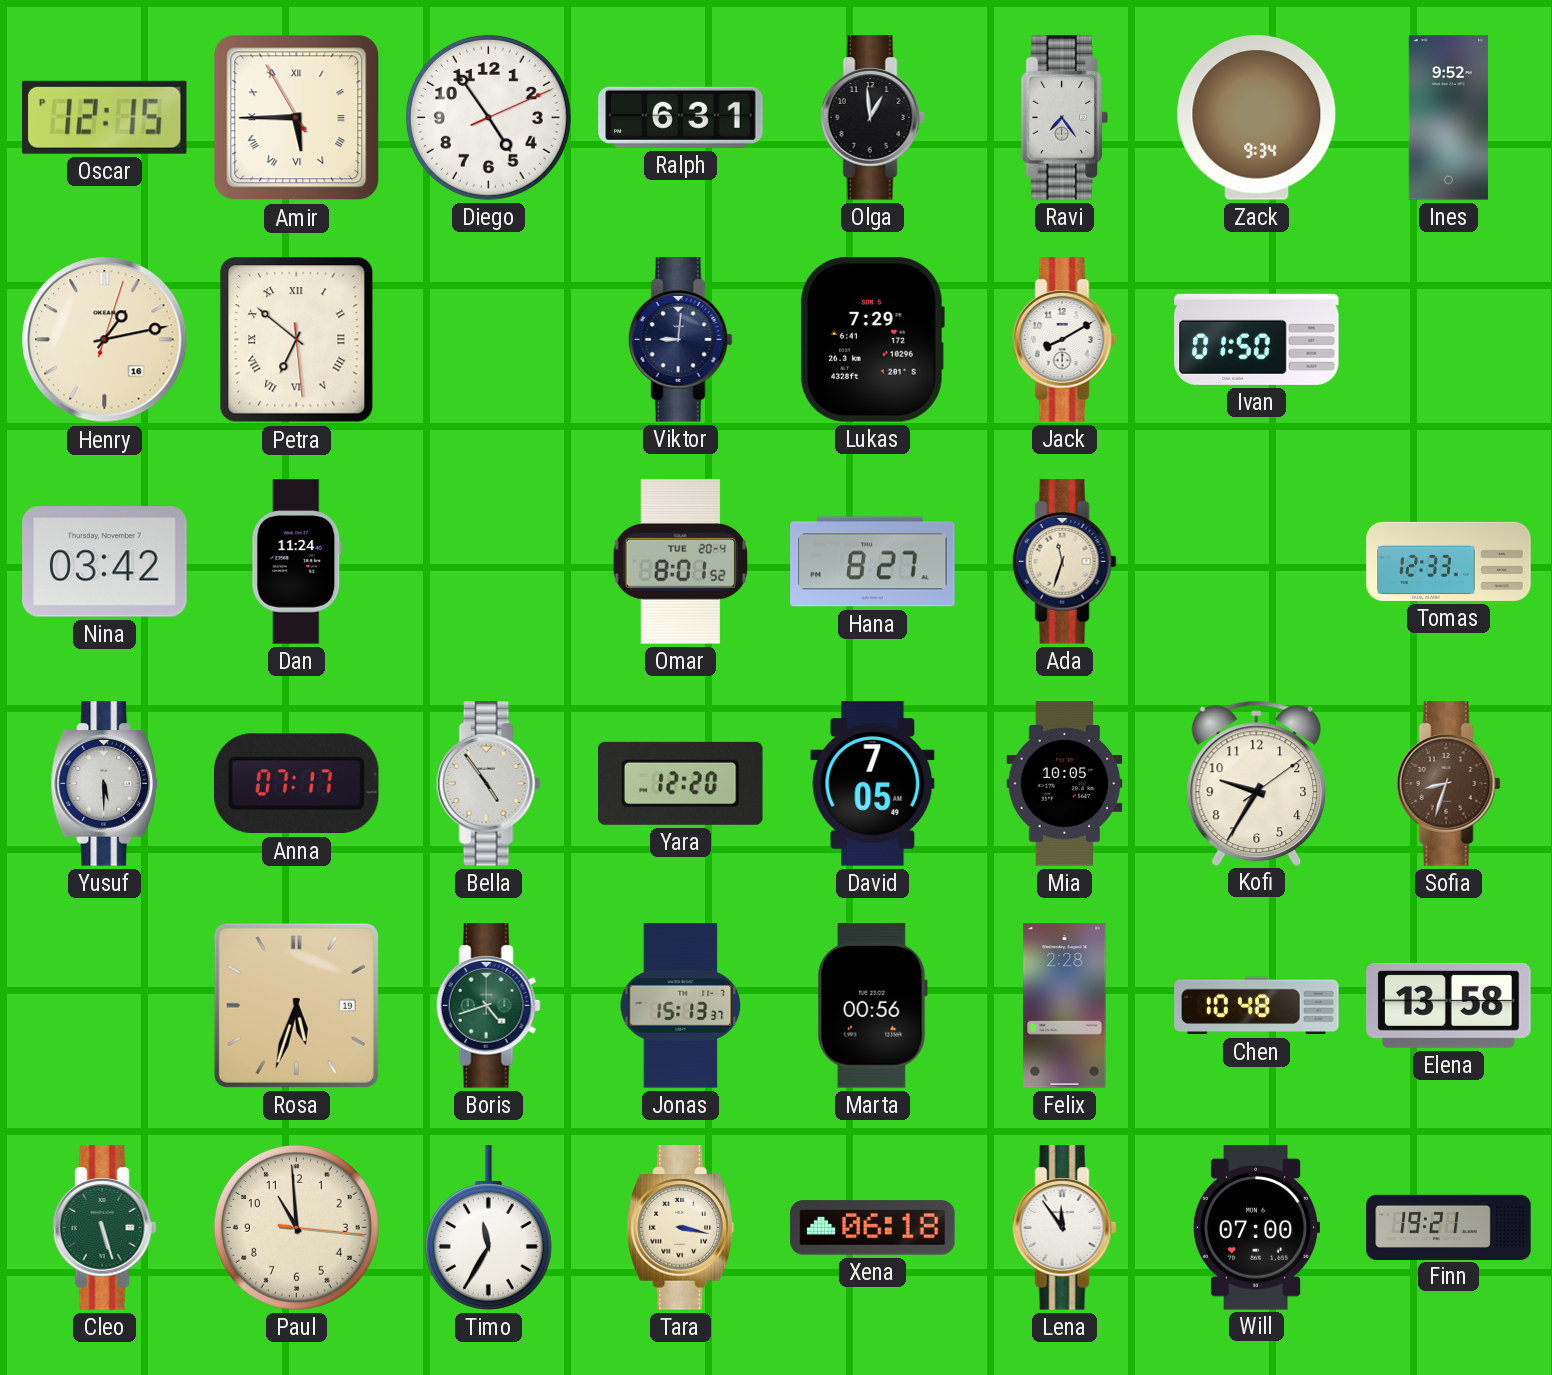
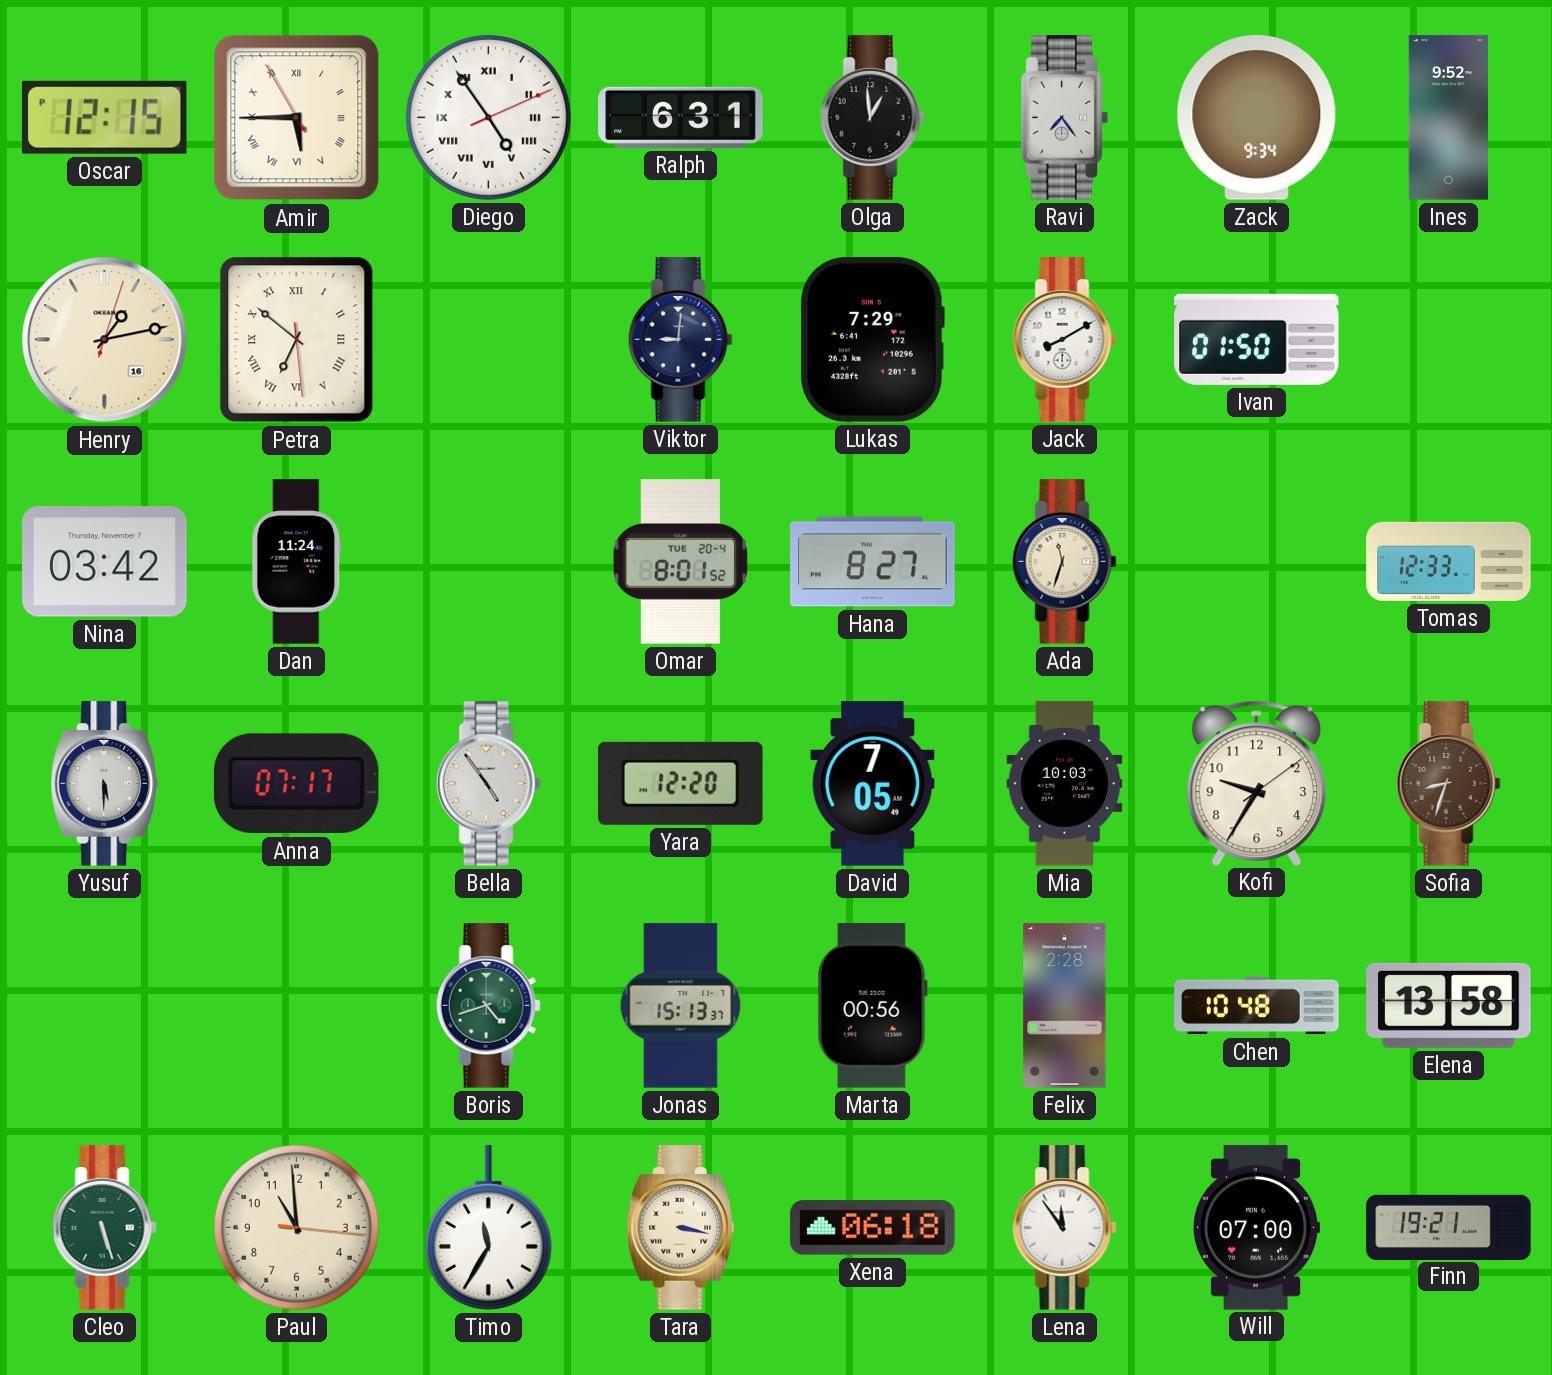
Diego numerals: Arabic -> Roman
Mia: 10:05 -> 10:03
Rosa: 5:33 -> none
